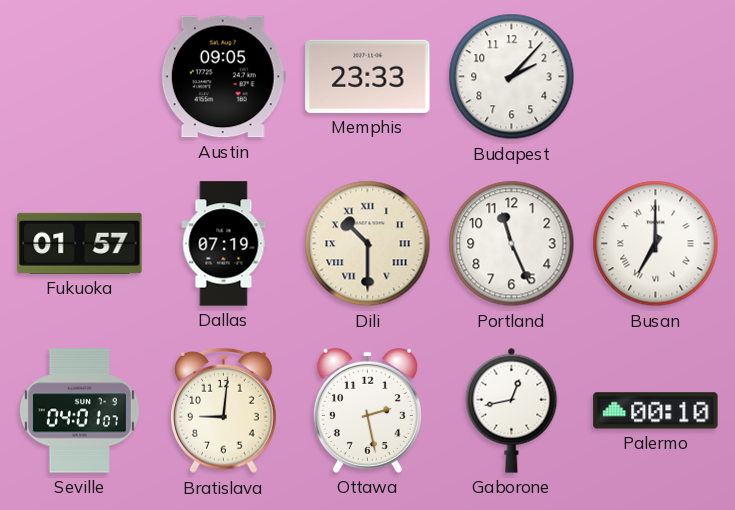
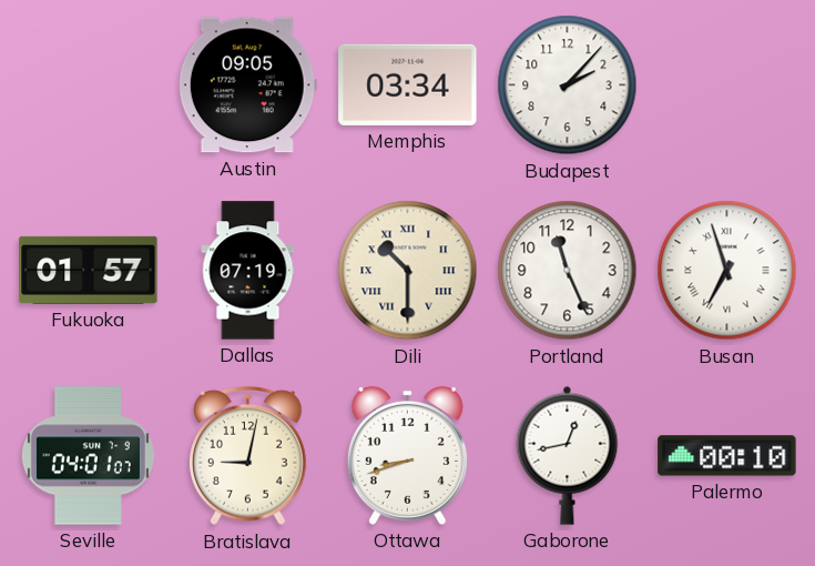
Memphis: 23:33 -> 03:34
Busan: 7:00 -> 6:57
Bratislava: 9:01 -> 9:02
Ottawa: 2:28 -> 8:42
